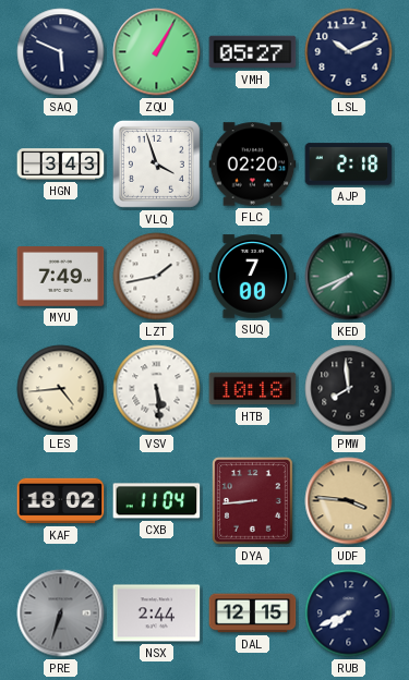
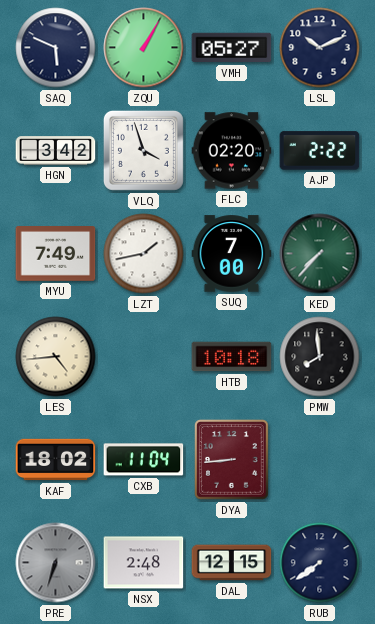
HGN: 3:43 -> 3:42
AJP: 2:18 -> 2:22
KED: 7:41 -> 7:37
VSV: 5:29 -> none
UDF: 3:46 -> none
NSX: 2:44 -> 2:48
RUB: 7:41 -> 7:39
